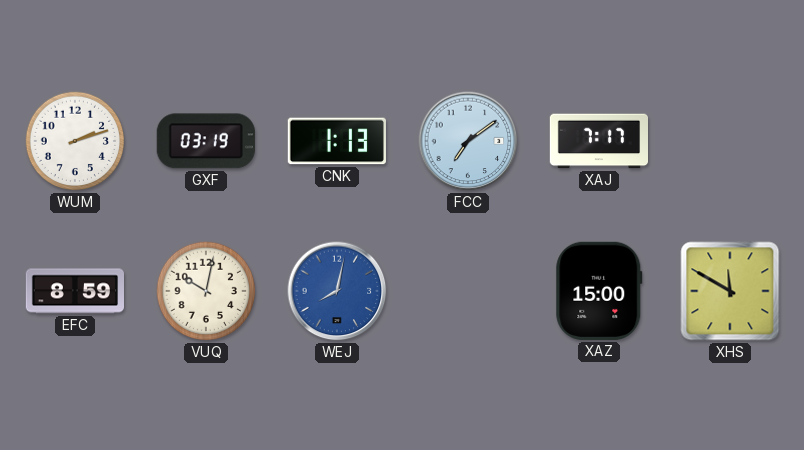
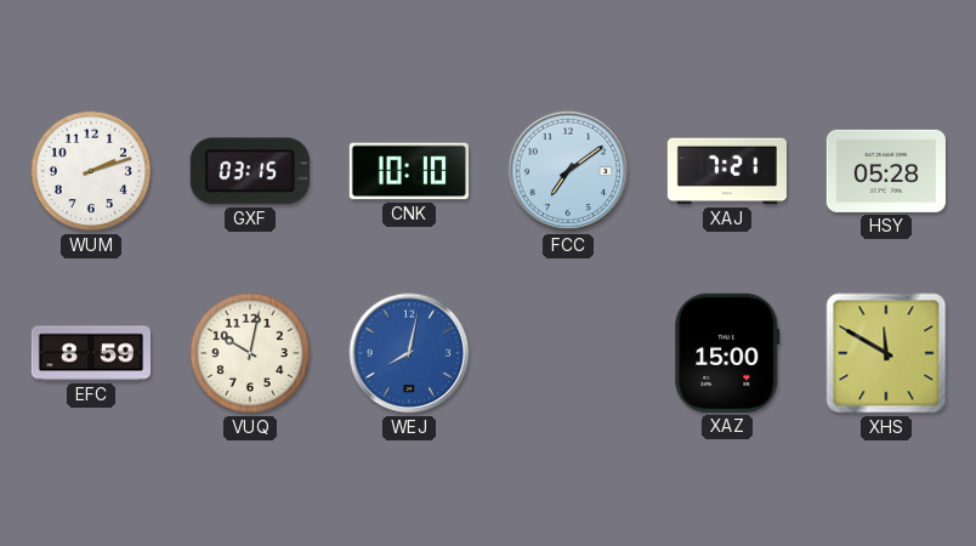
GXF: 03:19 -> 03:15
CNK: 1:13 -> 10:10
XAJ: 7:17 -> 7:21
HSY: none -> 05:28
